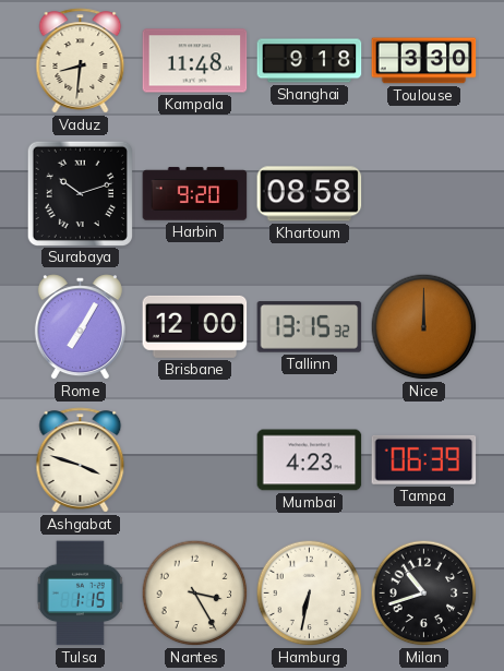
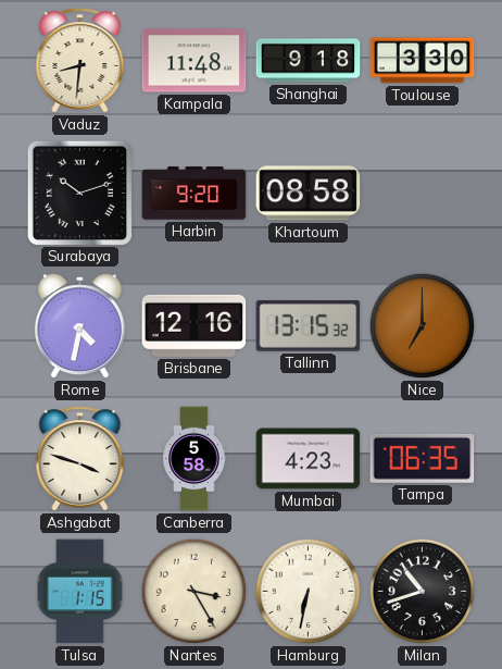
Rome: 7:05 -> 4:32
Brisbane: 12:00 -> 12:16
Nice: 12:00 -> 7:00
Canberra: none -> 5:58
Tampa: 06:39 -> 06:35
